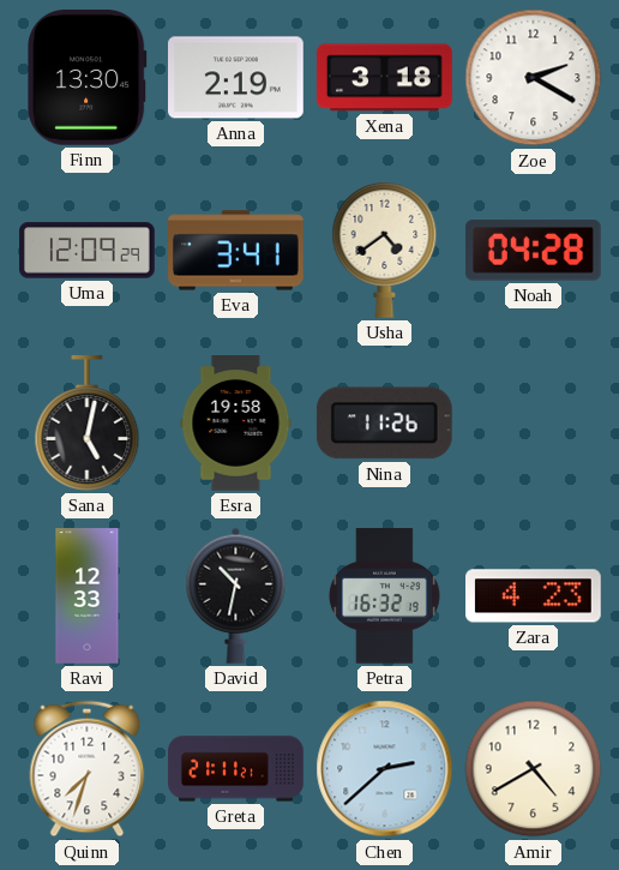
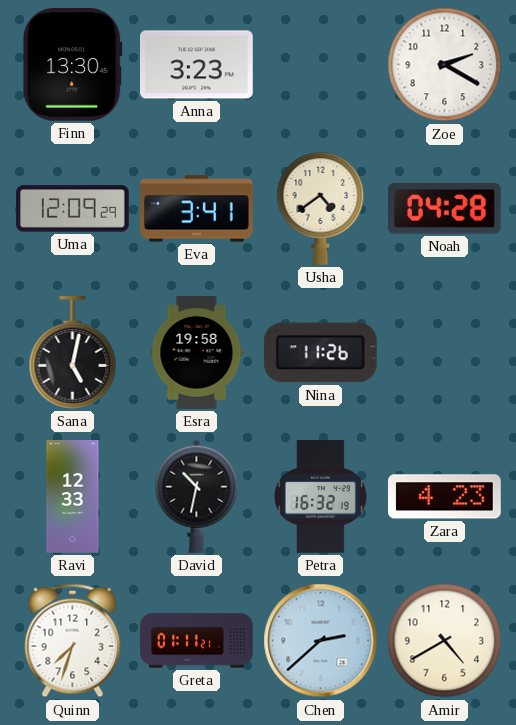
Anna: 2:19 -> 3:23
Xena: 3:18 -> none
Greta: 21:11 -> 01:11
